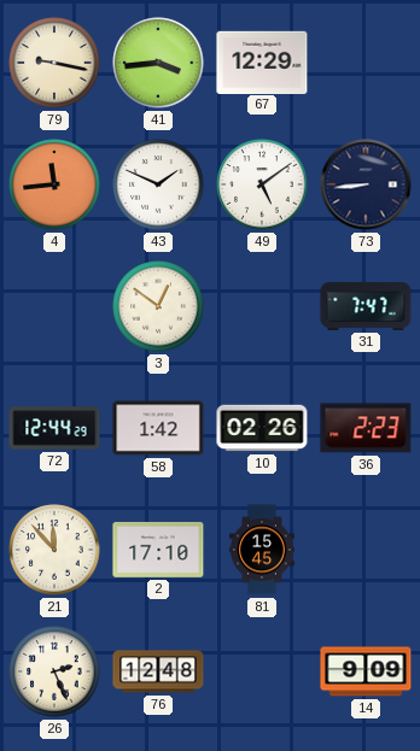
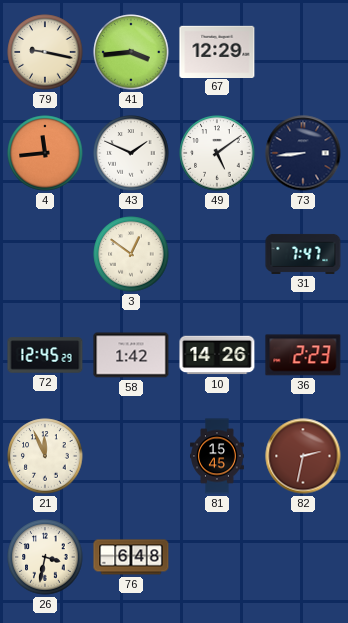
72: 12:44 -> 12:45
10: 02:26 -> 14:26
21: 11:53 -> 11:56
2: 17:10 -> none
82: none -> 2:32
26: 2:26 -> 3:32
76: 12:48 -> 6:48
14: 9:09 -> none
